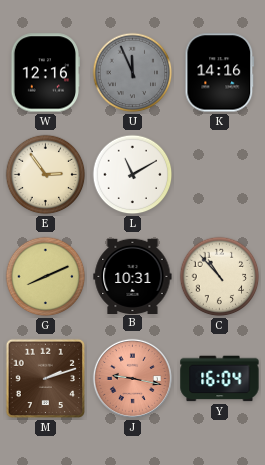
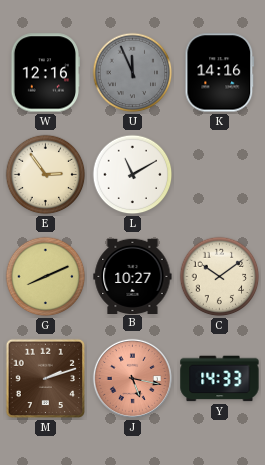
B: 10:31 -> 10:27
C: 10:53 -> 10:09
J: 9:17 -> 5:17
Y: 16:04 -> 14:33
